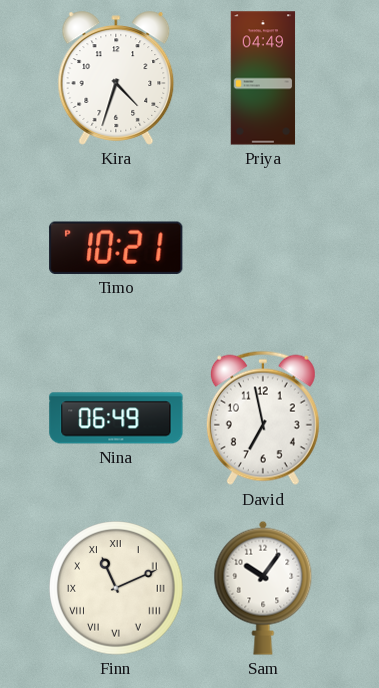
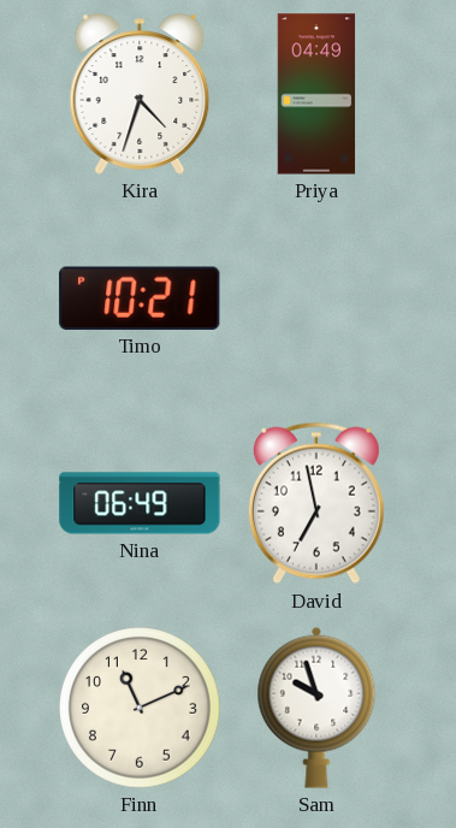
Finn numerals: Roman -> Arabic
Sam: 10:06 -> 9:57
